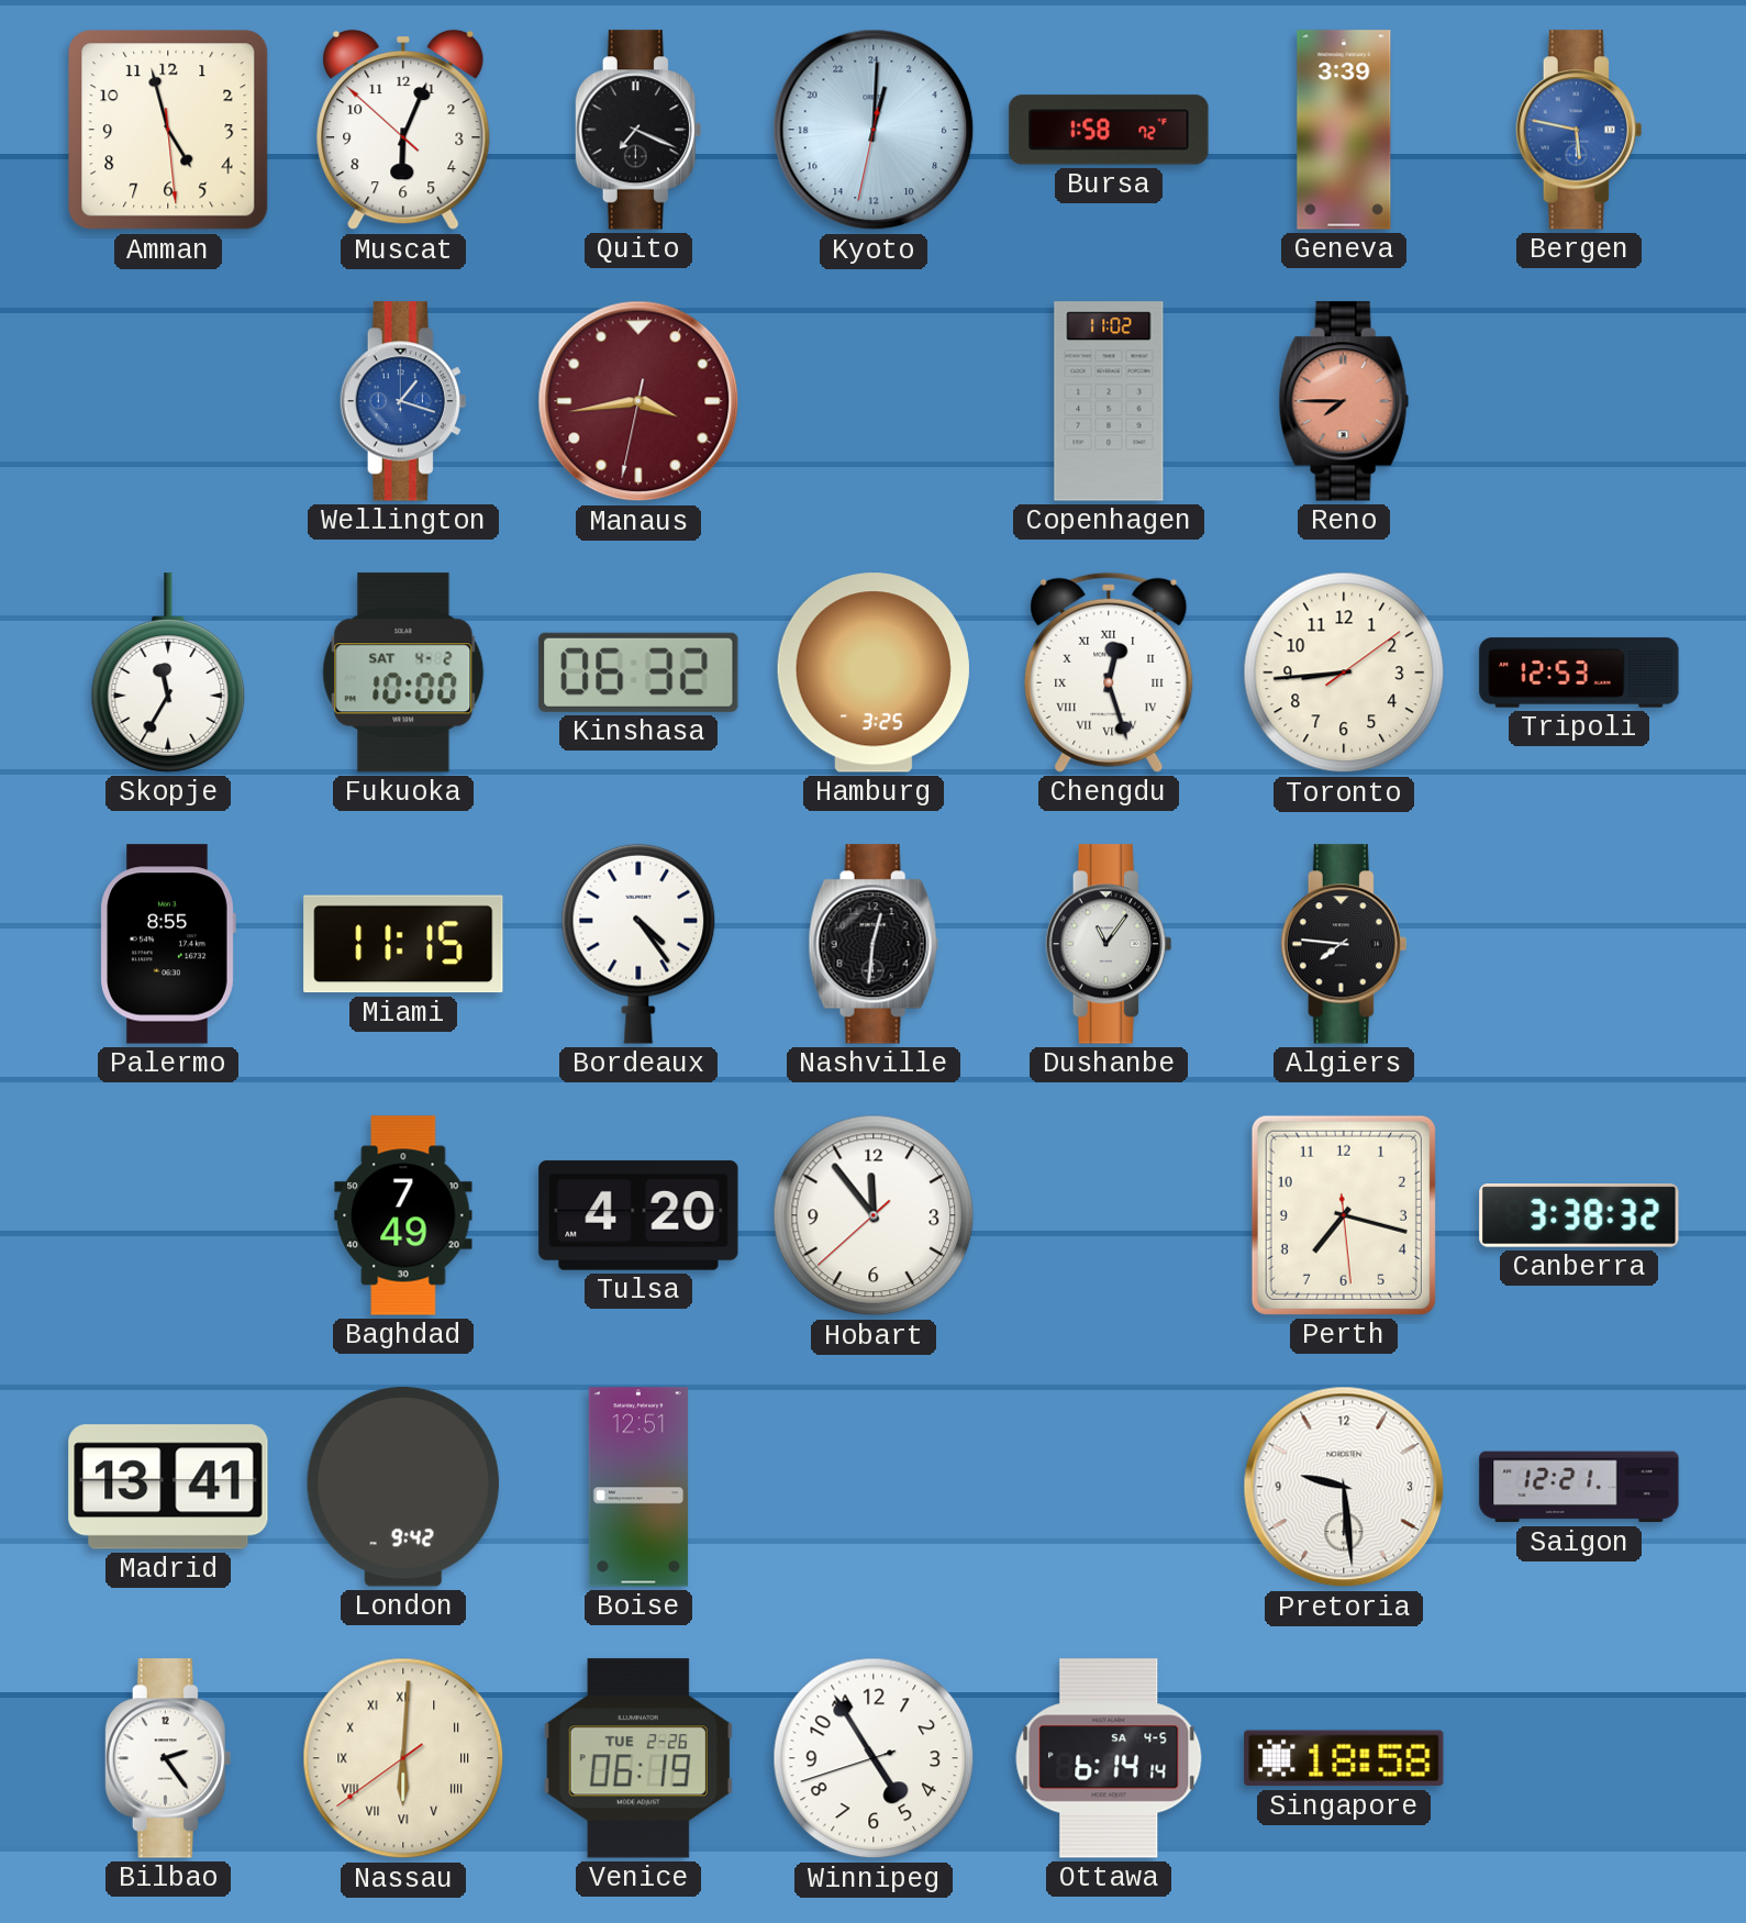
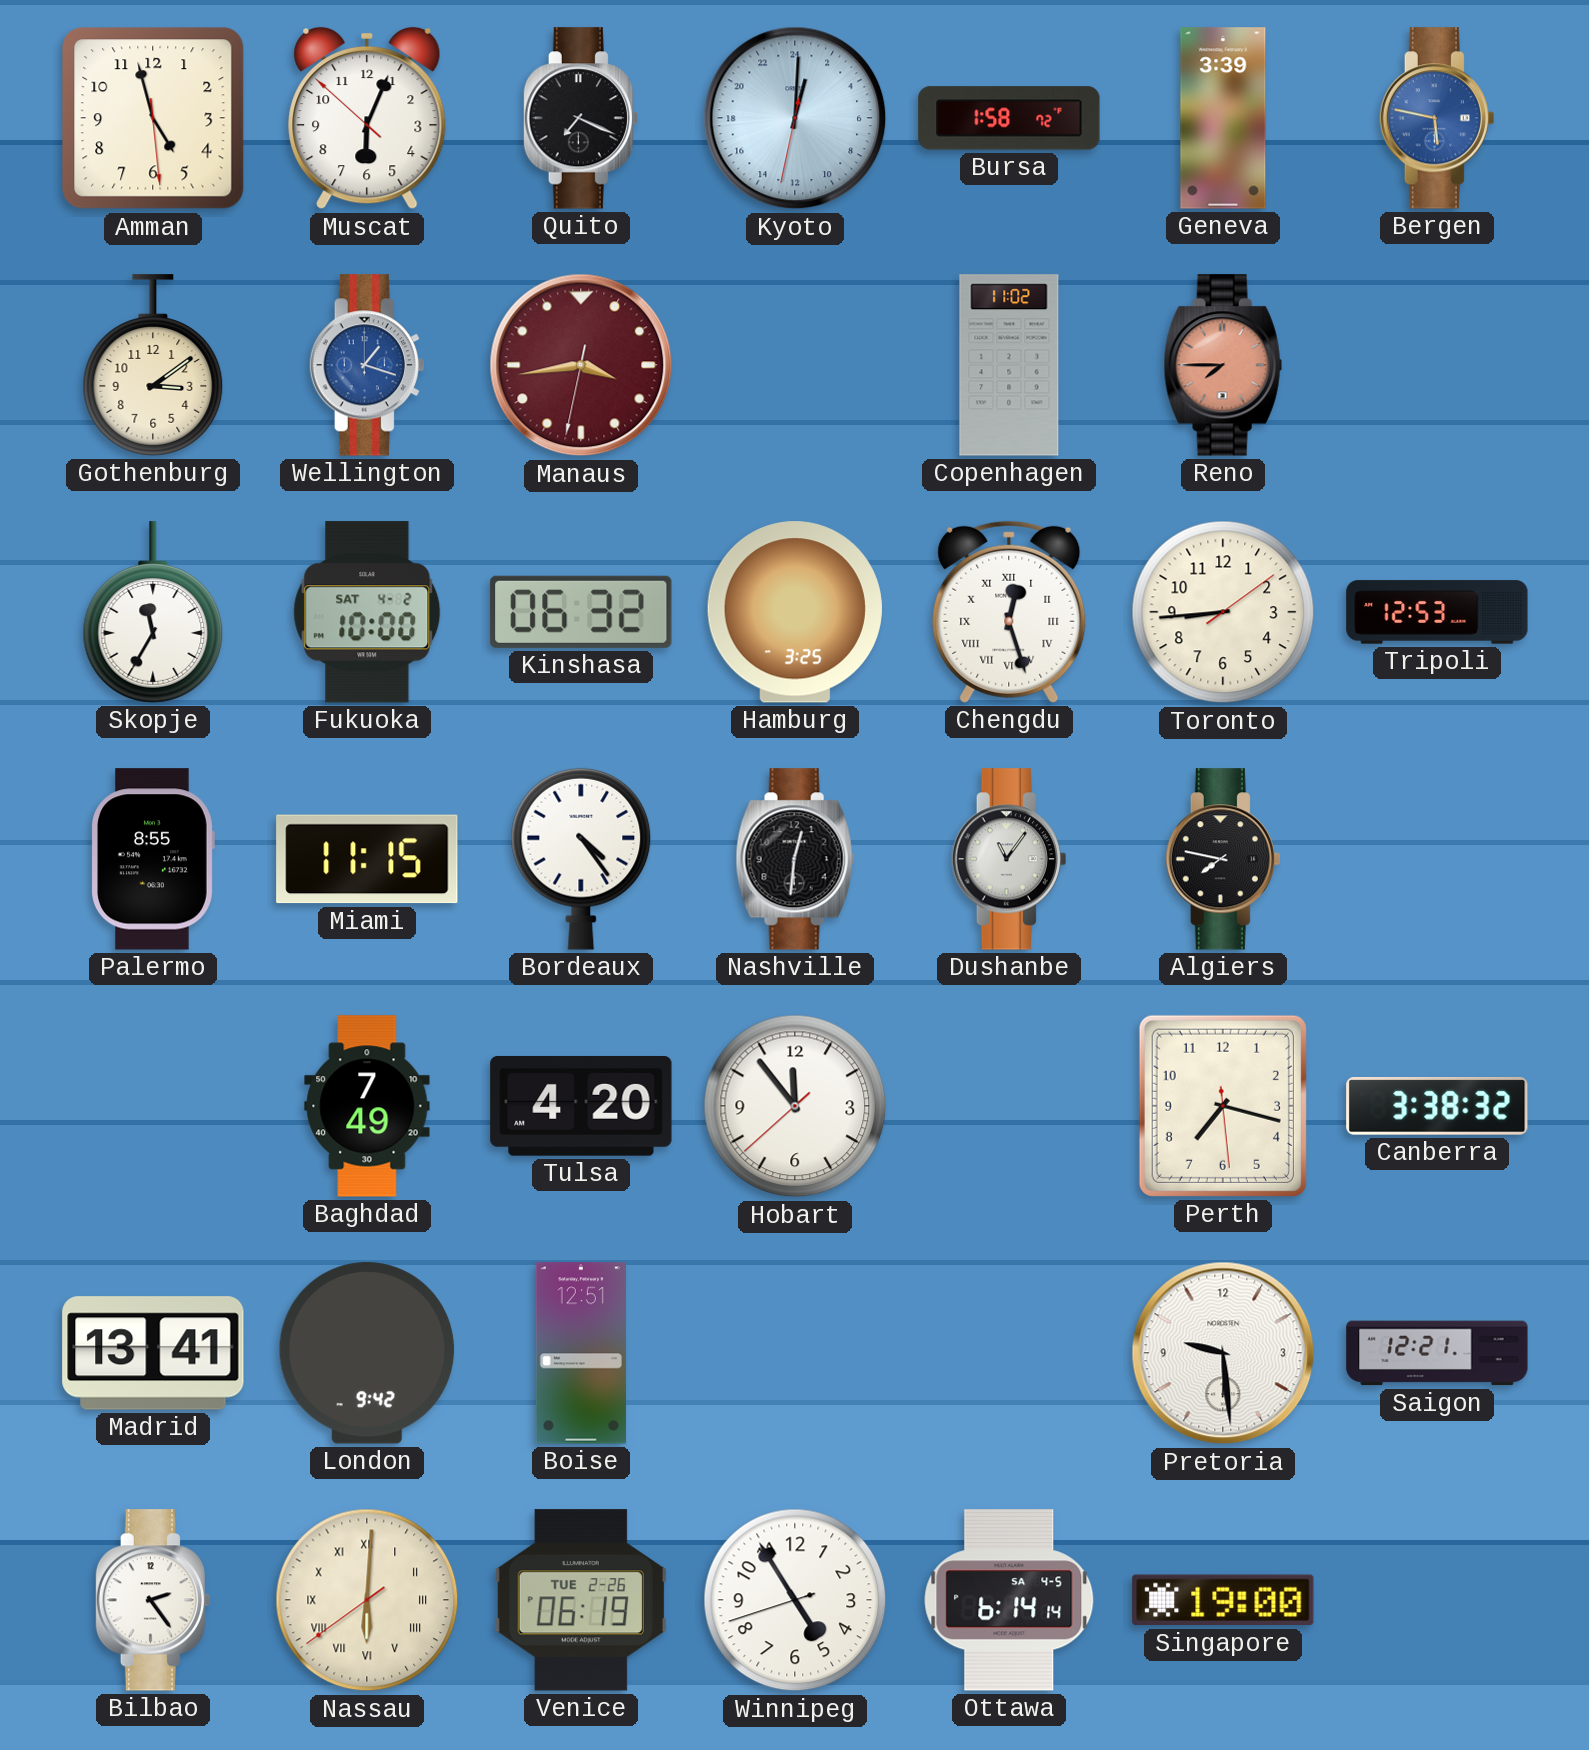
Gothenburg: none -> 3:09
Algiers: 7:46 -> 7:47
Singapore: 18:58 -> 19:00
